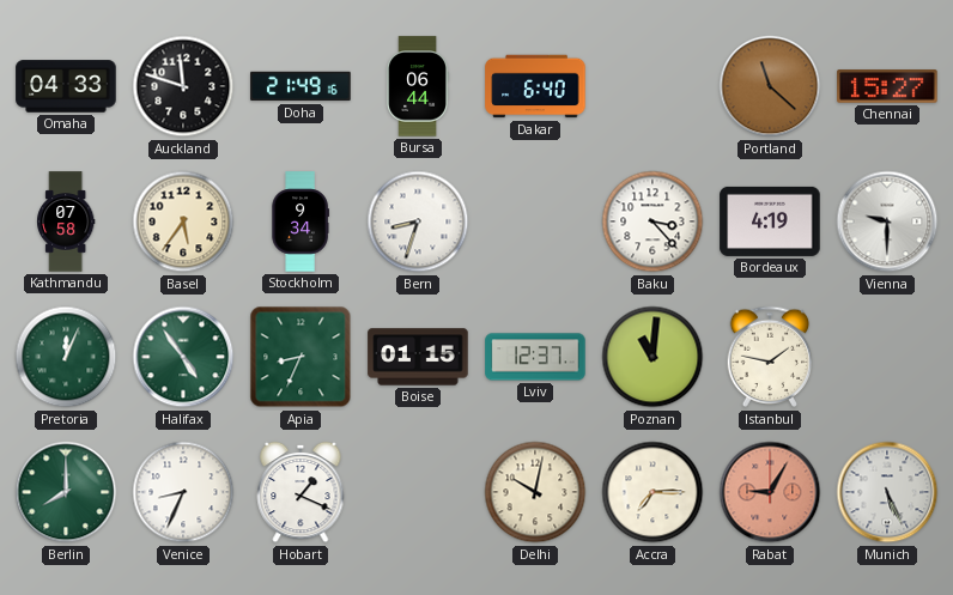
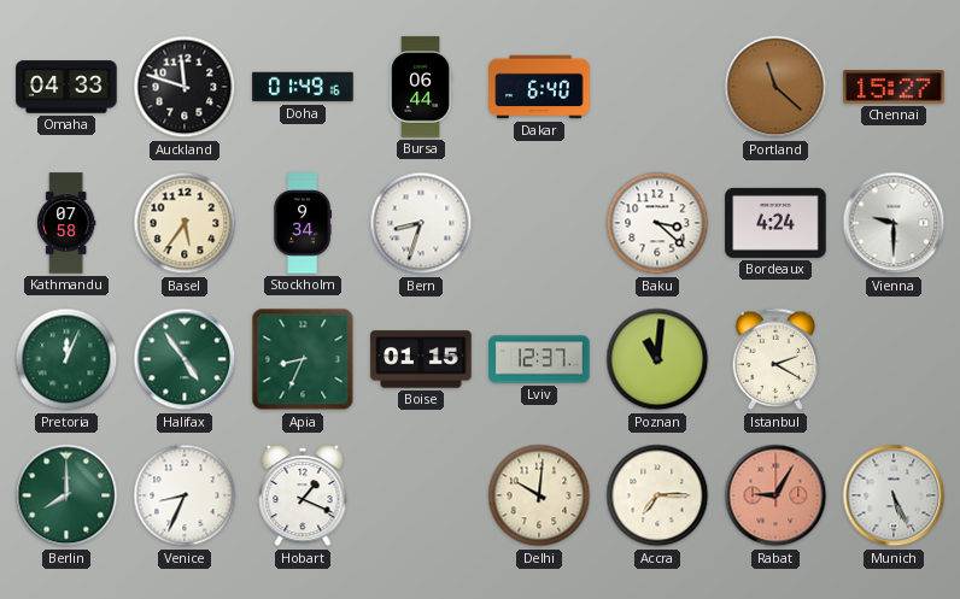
Doha: 21:49 -> 01:49
Baku: 3:23 -> 3:22
Bordeaux: 4:19 -> 4:24
Istanbul: 1:47 -> 2:20
Delhi: 10:02 -> 10:01
